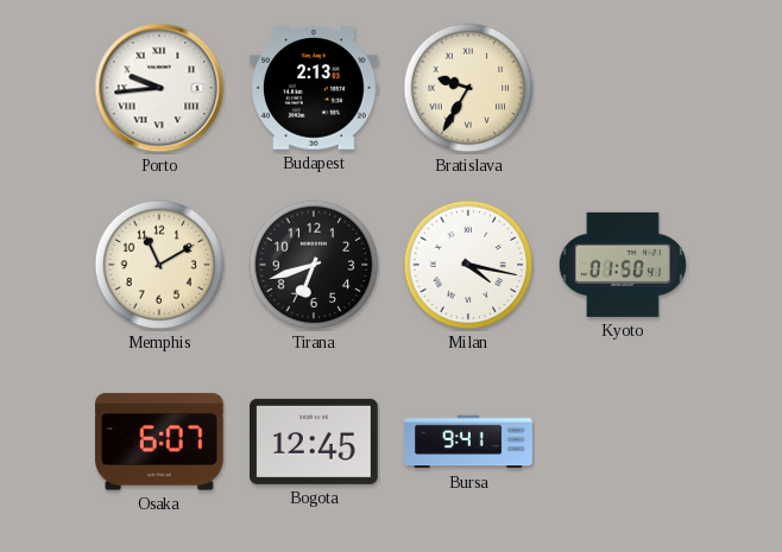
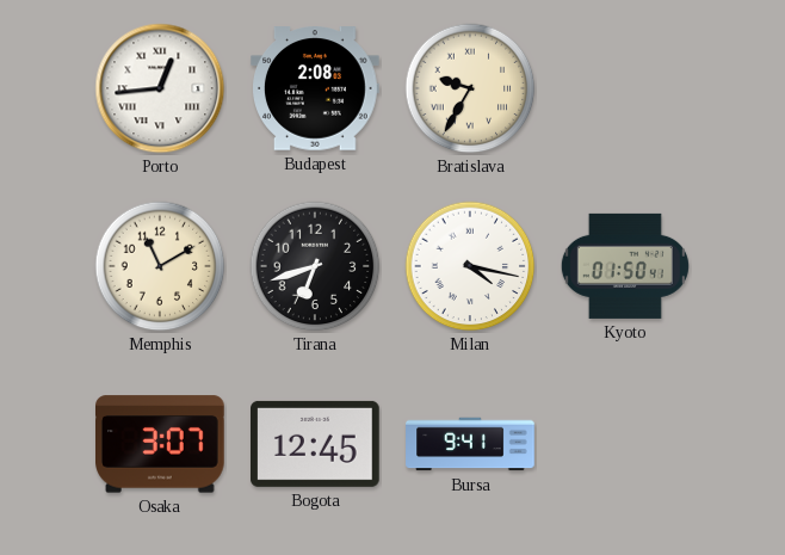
Porto: 9:44 -> 12:44
Budapest: 2:13 -> 2:08
Osaka: 6:07 -> 3:07
